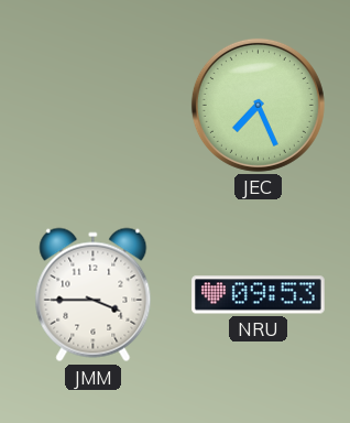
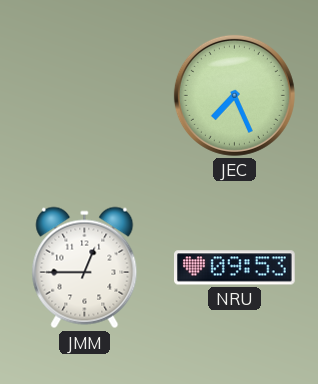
JMM: 3:45 -> 12:45
